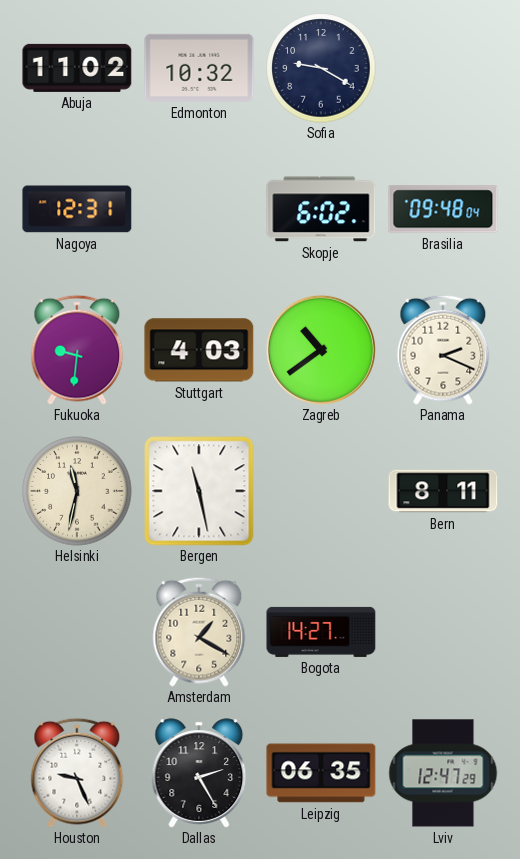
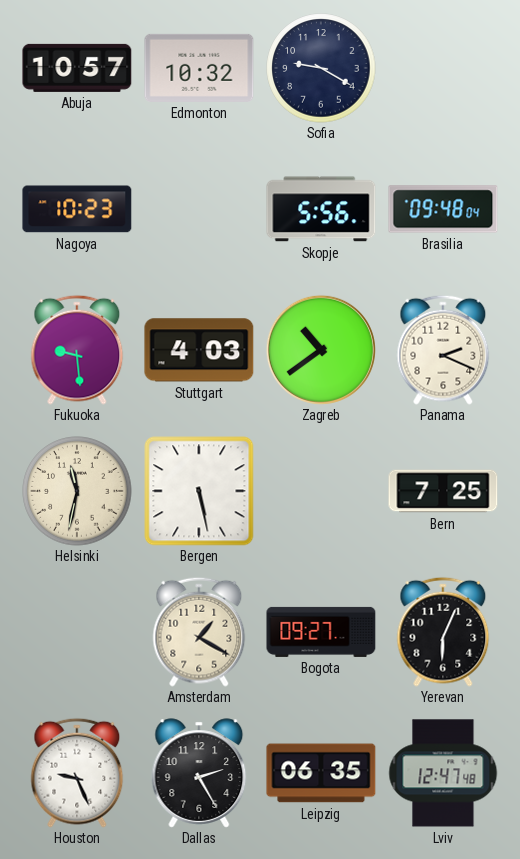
Abuja: 11:02 -> 10:57
Nagoya: 12:31 -> 10:23
Skopje: 6:02 -> 5:56
Fukuoka: 9:31 -> 9:29
Bergen: 11:28 -> 5:28
Bern: 8:11 -> 7:25
Bogota: 14:27 -> 09:27
Yerevan: none -> 6:04
Lviv: 12:47:29 -> 12:47:48
